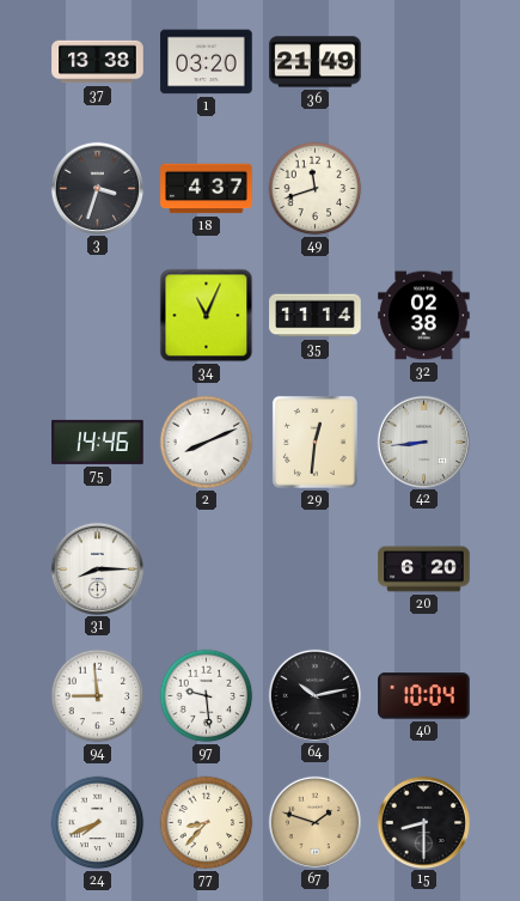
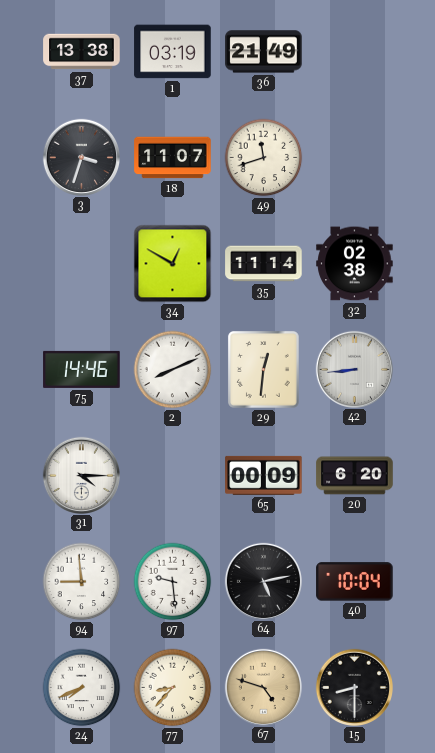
1: 03:20 -> 03:19
18: 4:37 -> 11:07
34: 11:04 -> 12:50
31: 8:15 -> 4:15
65: none -> 00:09
64: 10:13 -> 5:13
67: 1:48 -> 4:48
